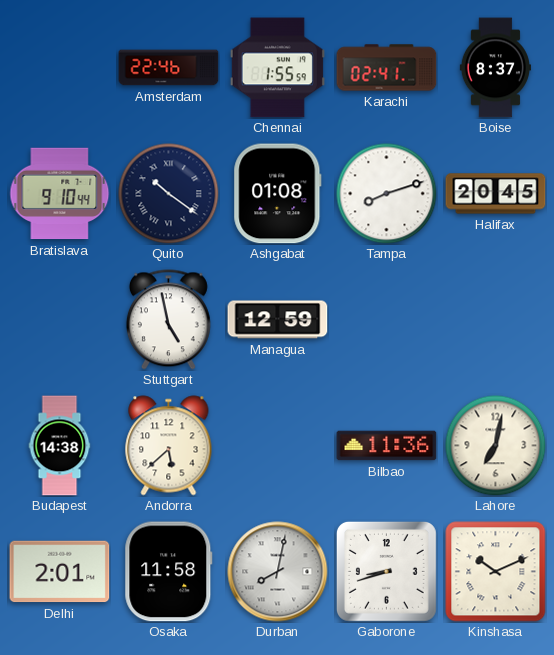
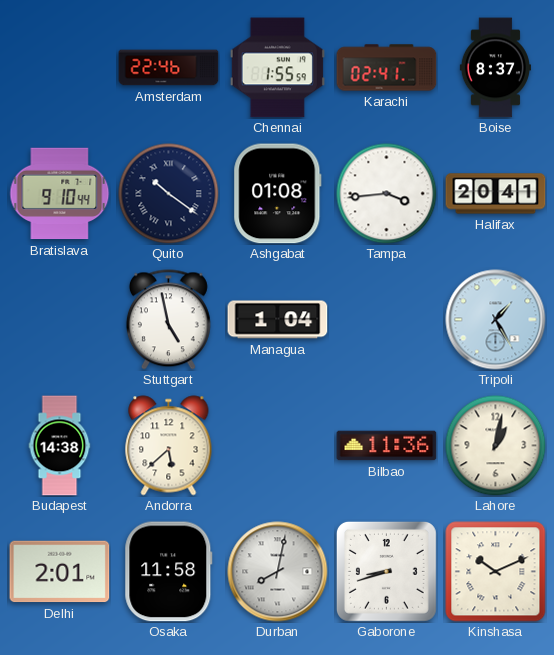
Tampa: 8:12 -> 3:44
Halifax: 20:45 -> 20:41
Managua: 12:59 -> 1:04
Tripoli: none -> 1:25
Lahore: 7:02 -> 1:02
